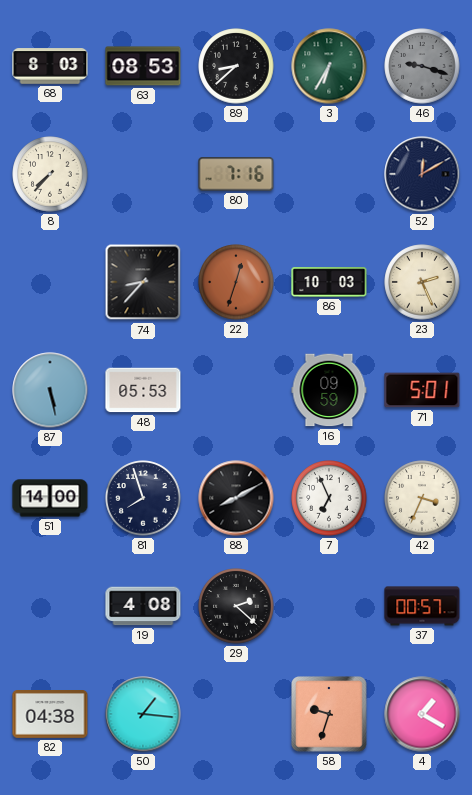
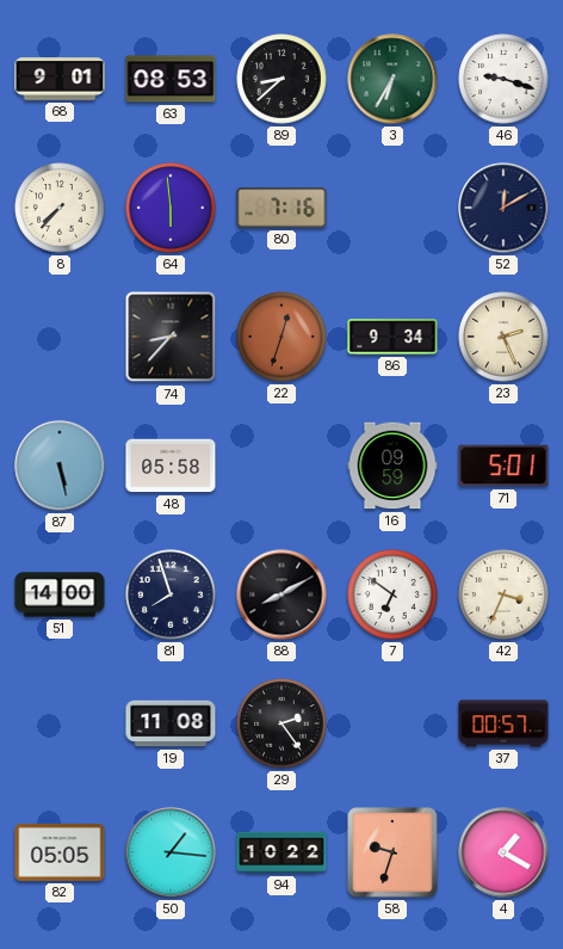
68: 8:03 -> 9:01
46 dial: grey -> white
64: none -> 5:59
86: 10:03 -> 9:34
48: 05:53 -> 05:58
7: 6:56 -> 6:51
19: 4:08 -> 11:08
29: 2:22 -> 2:24
82: 04:38 -> 05:05
94: none -> 10:22
